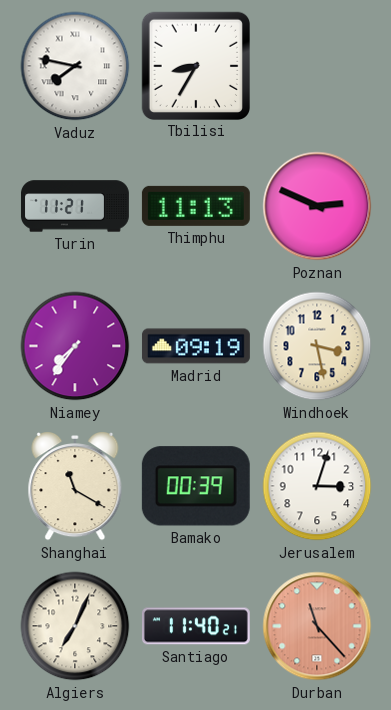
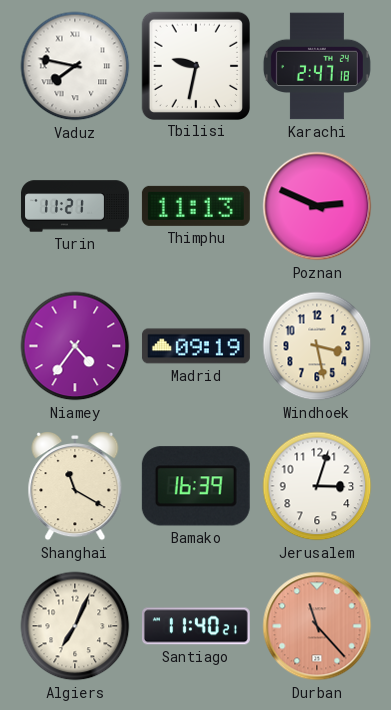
Tbilisi: 8:35 -> 9:32
Karachi: none -> 2:47
Niamey: 7:36 -> 4:36
Bamako: 00:39 -> 16:39
